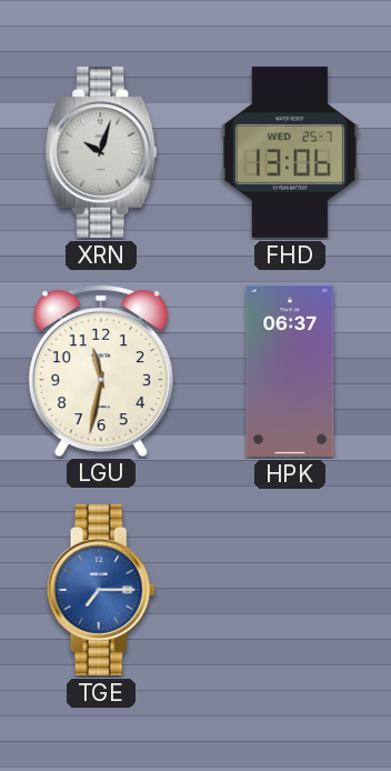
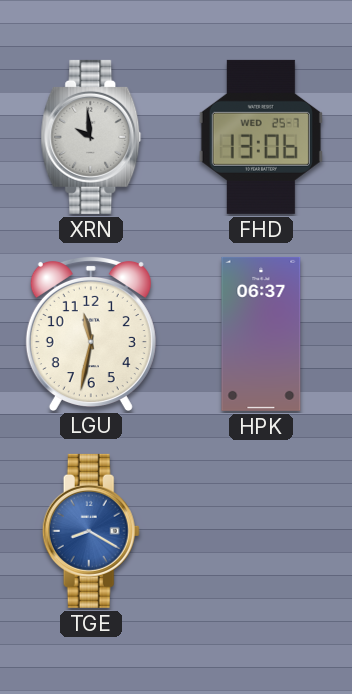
XRN: 10:03 -> 9:59
TGE: 7:15 -> 8:20
